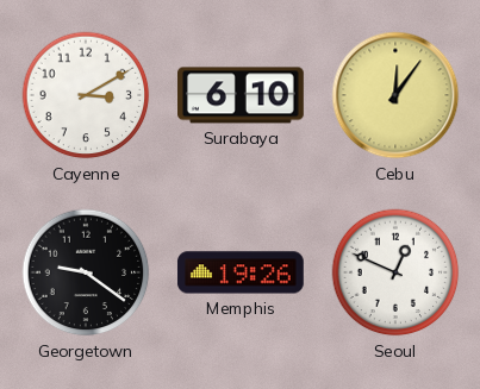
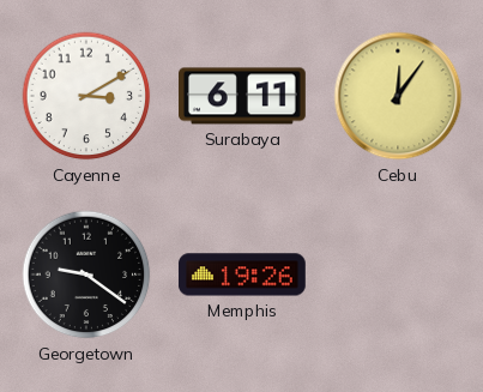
Surabaya: 6:10 -> 6:11
Seoul: 12:49 -> none
